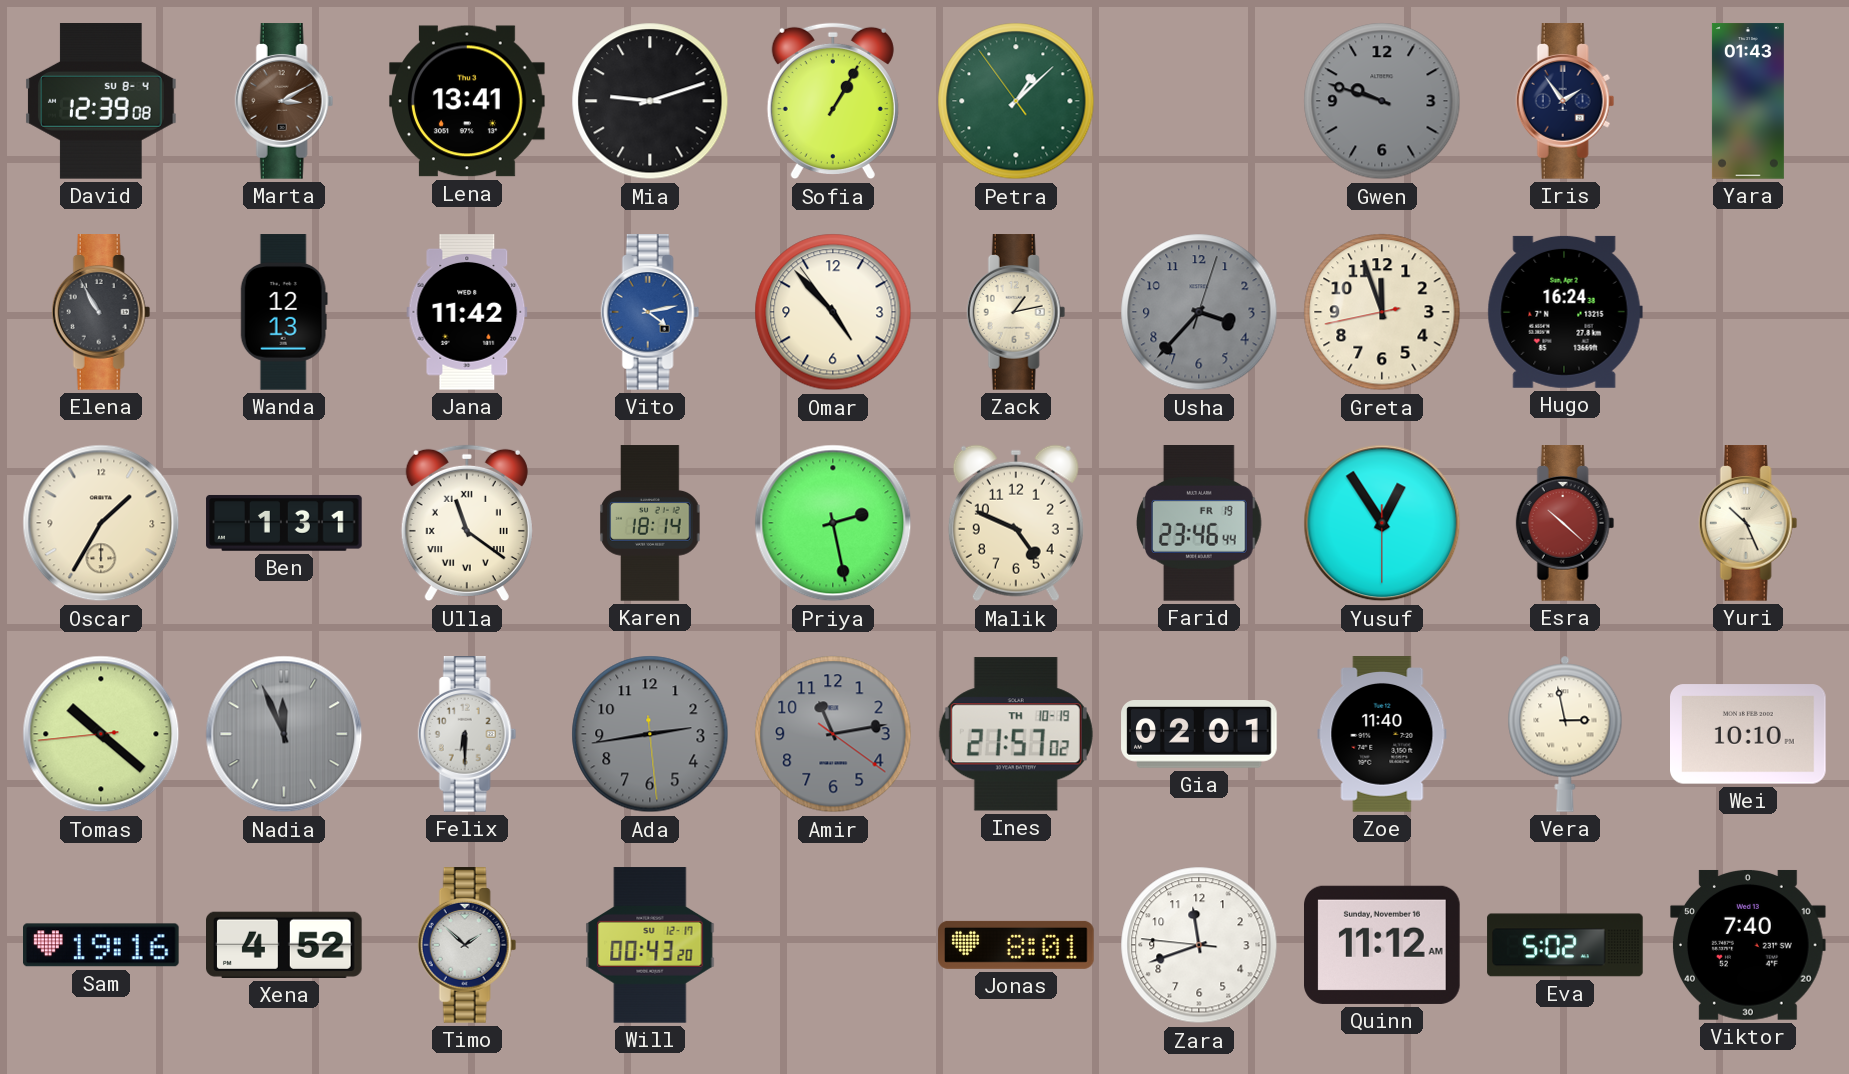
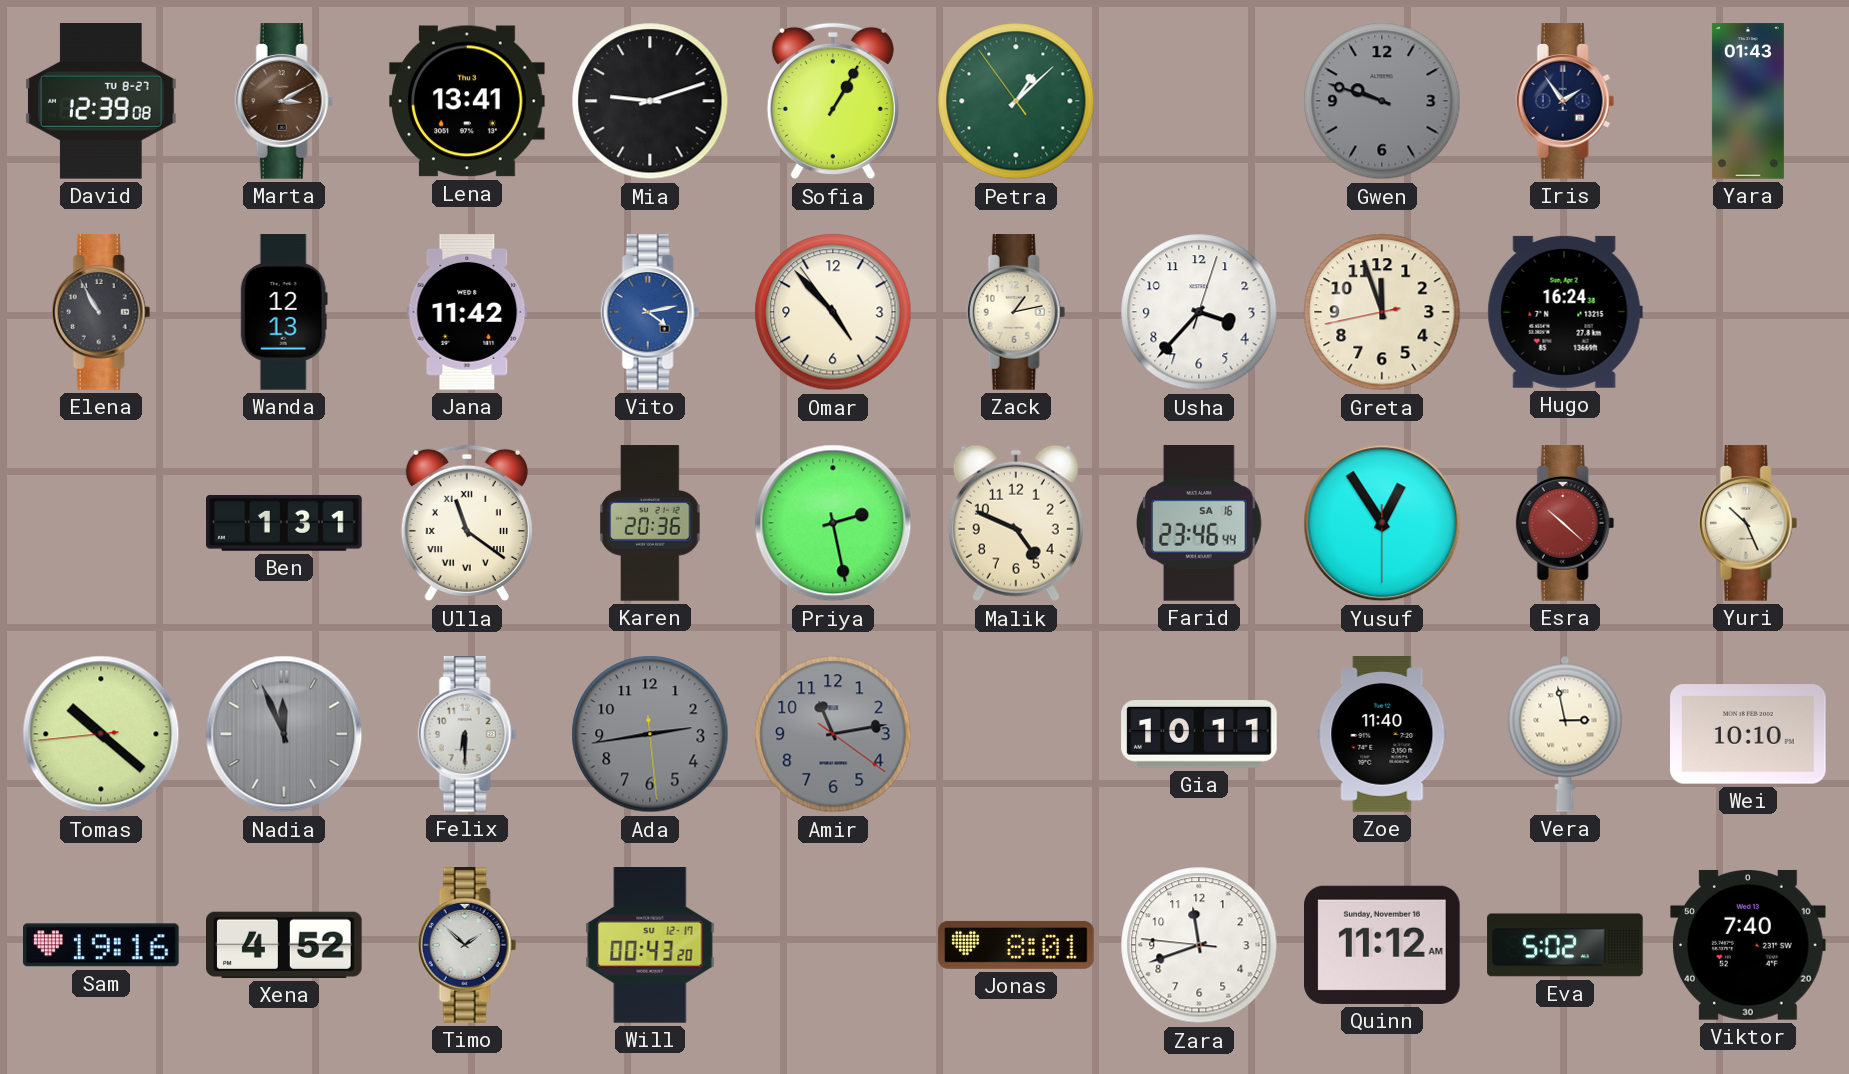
David date: SU 8-4 -> TU 8-27
Usha dial: grey -> white
Oscar: 1:35 -> none
Karen: 18:14 -> 20:36
Farid date: FR 19 -> SA 16
Ines: 21:57 -> none
Gia: 02:01 -> 10:11
